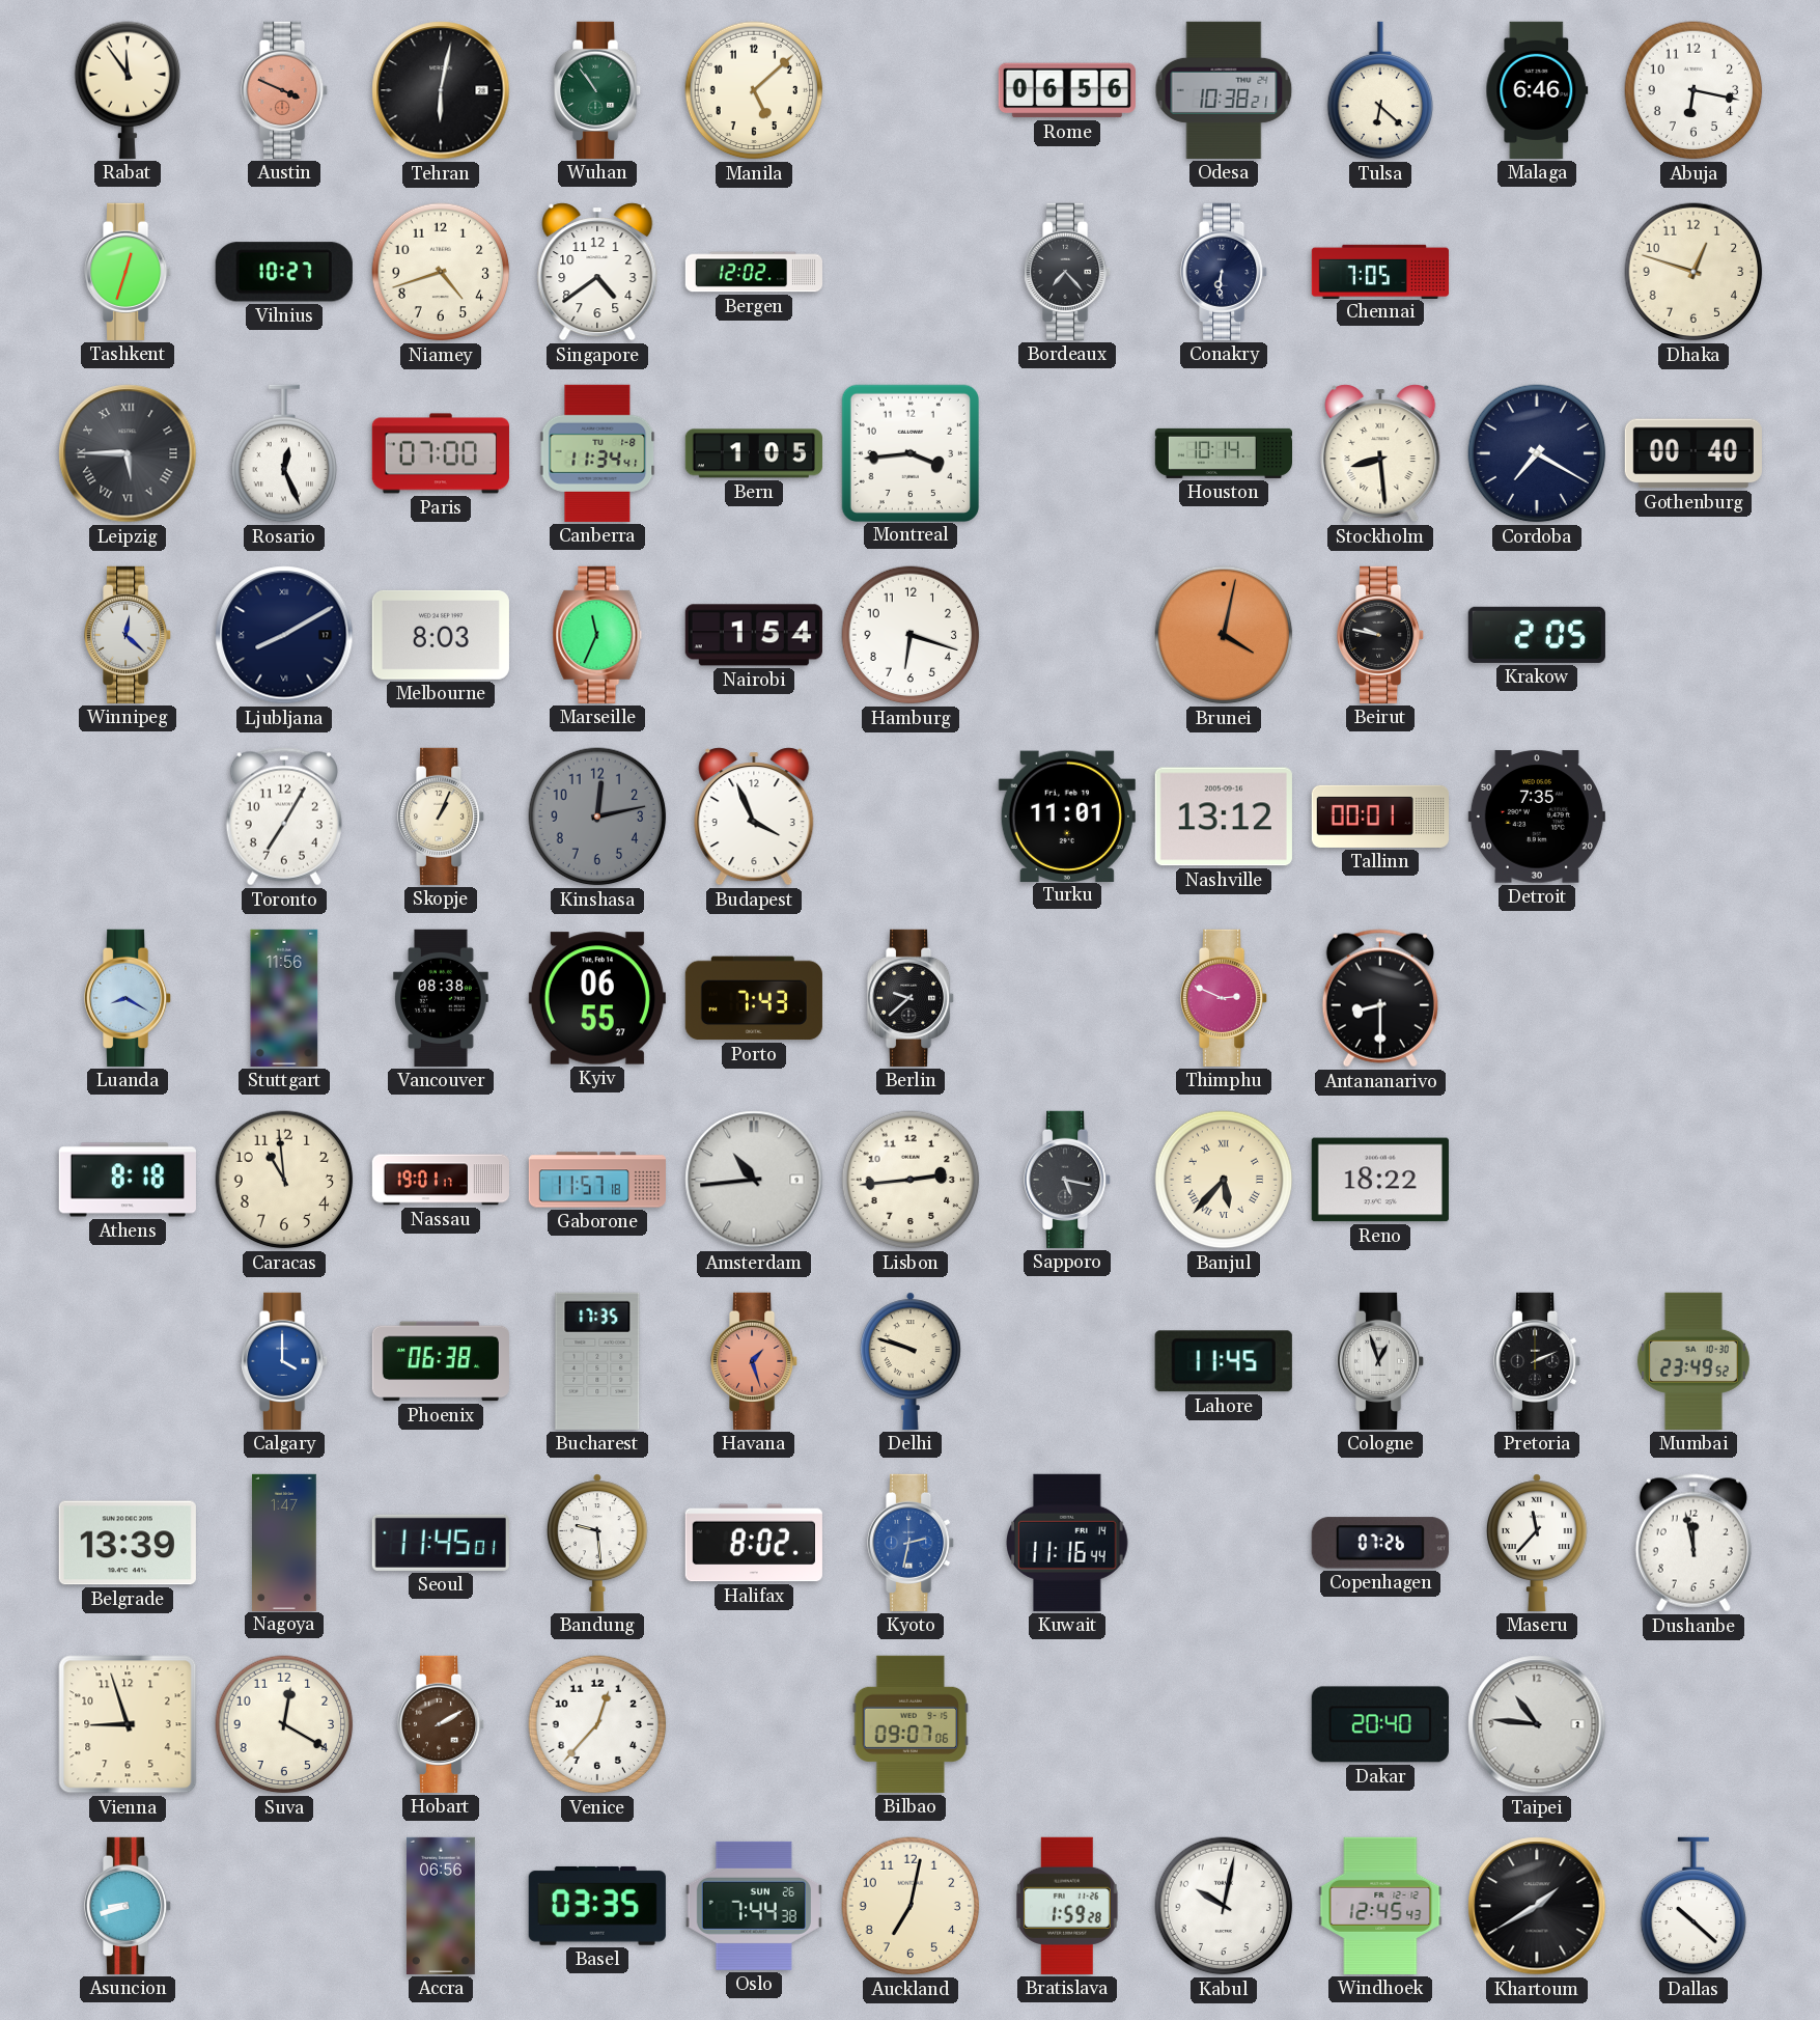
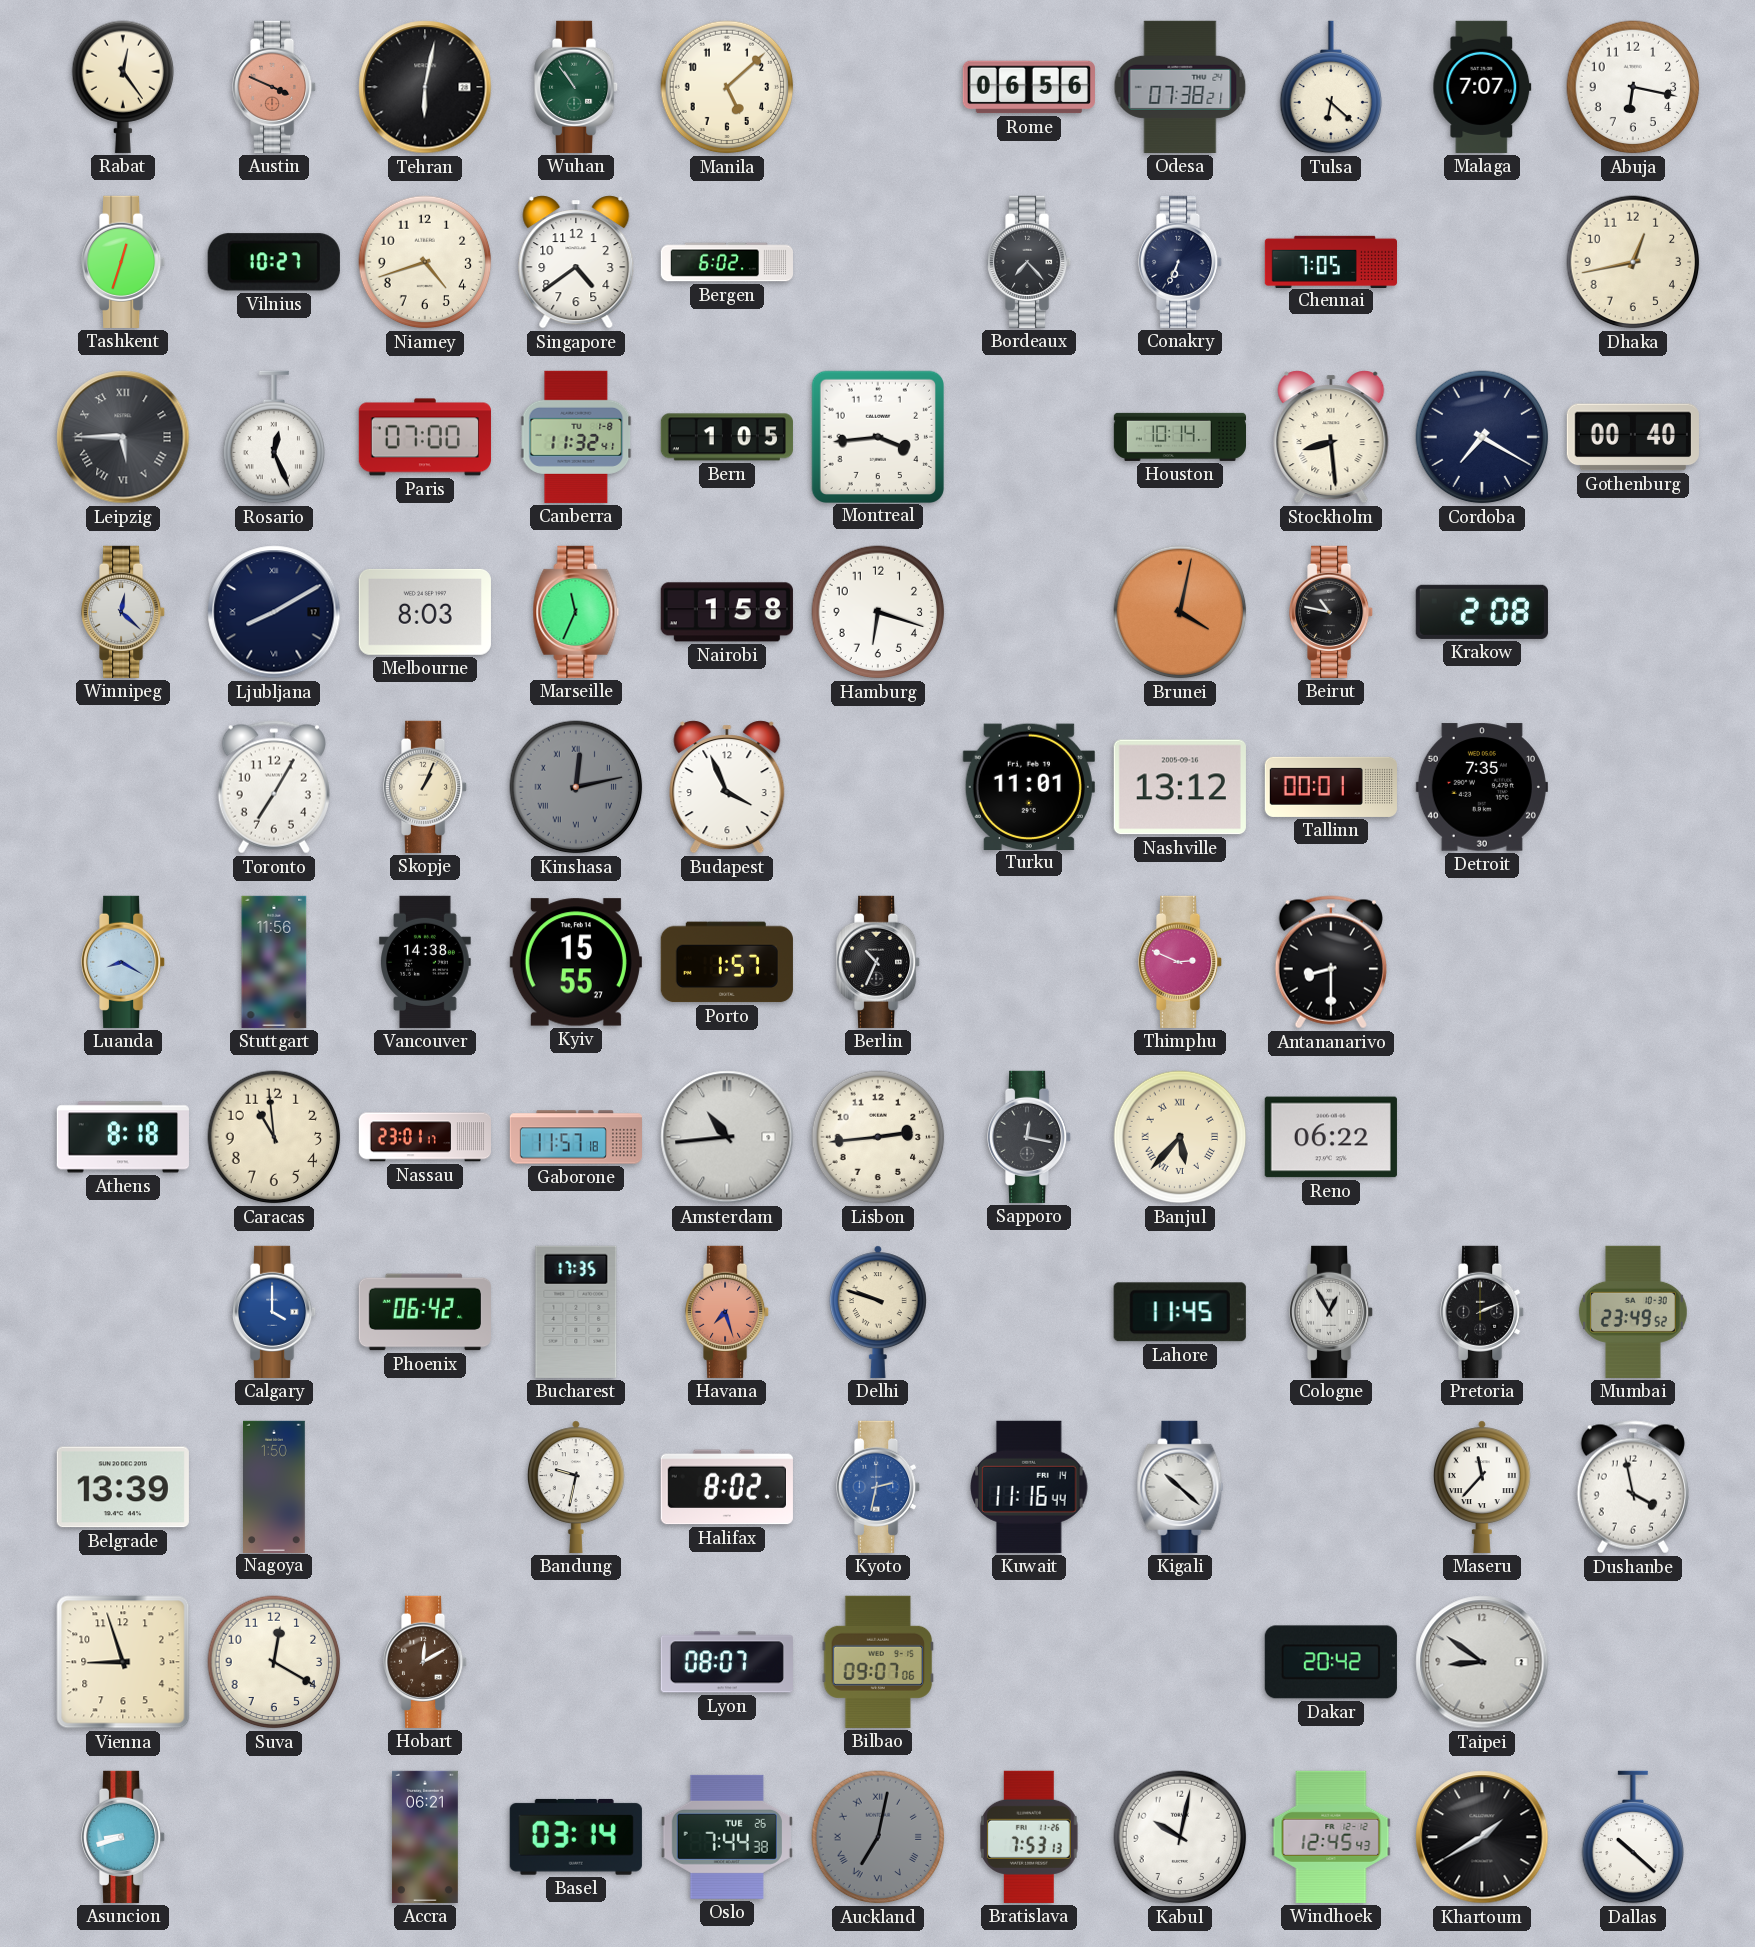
Rabat: 11:54 -> 12:24
Odesa: 10:38 -> 07:38
Malaga: 6:46 -> 7:07
Bergen: 12:02 -> 6:02
Conakry: 6:31 -> 6:34
Dhaka: 12:48 -> 12:43
Canberra: 11:34 -> 11:32
Nairobi: 1:54 -> 1:58
Beirut: 9:47 -> 10:47
Krakow: 2:05 -> 2:08
Kinshasa numerals: Arabic -> Roman
Vancouver: 08:38 -> 14:38
Kyiv: 06:55 -> 15:55
Porto: 7:43 -> 1:57
Berlin: 9:38 -> 10:34
Nassau: 19:01 -> 23:01
Sapporo: 5:17 -> 12:17
Reno: 18:22 -> 06:22
Phoenix: 06:38 -> 06:42
Havana: 1:27 -> 7:27
Cologne: 12:57 -> 12:55
Nagoya: 1:47 -> 1:50
Seoul: 11:45 -> none
Bandung: 9:29 -> 9:32
Kigali: none -> 10:22
Copenhagen: 07:26 -> none
Dushanbe: 11:58 -> 3:58
Hobart: 2:10 -> 12:10
Venice: 12:37 -> none
Lyon: none -> 08:07
Dakar: 20:40 -> 20:42
Taipei: 10:46 -> 8:51
Accra: 06:56 -> 06:21
Basel: 03:35 -> 03:14
Oslo date: SUN 26 -> TUE 26
Auckland dial: cream -> grey
Auckland numerals: Arabic -> Roman
Bratislava: 1:59 -> 7:53
